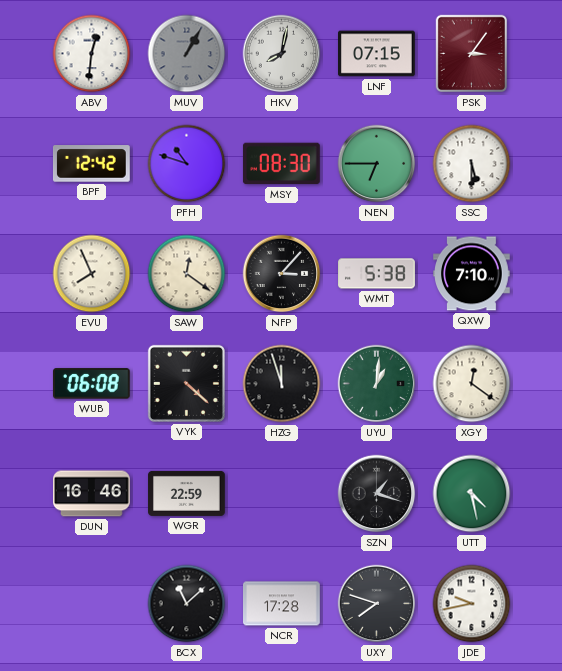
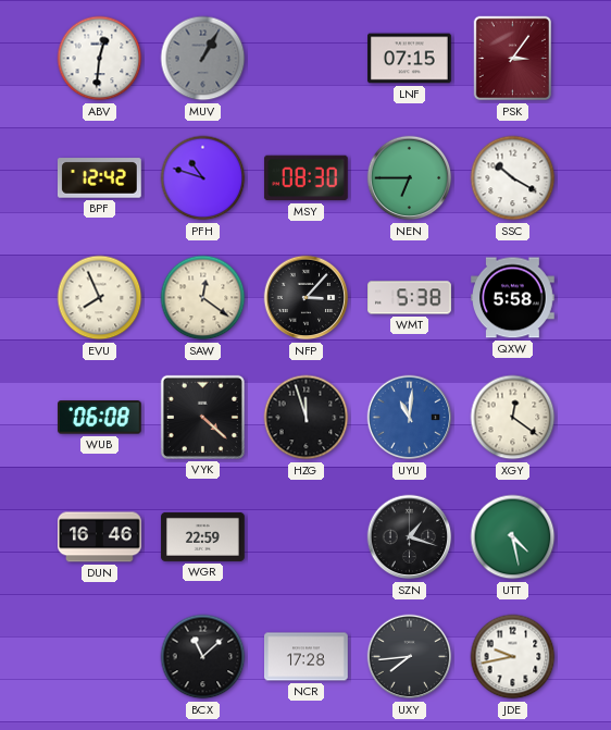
HKV: 8:02 -> none
SSC: 5:30 -> 10:20
QXW: 7:10 -> 5:58
UYU: 1:01 -> 11:01
UYU dial: green -> blue
UXY: 7:48 -> 7:44
